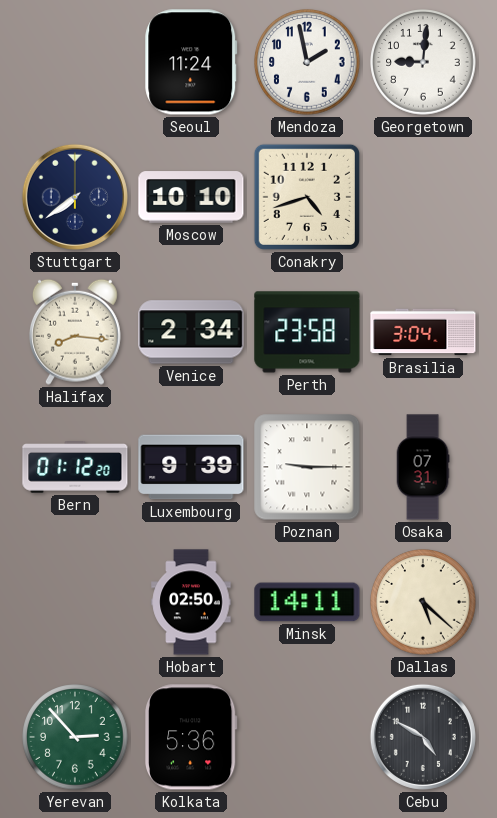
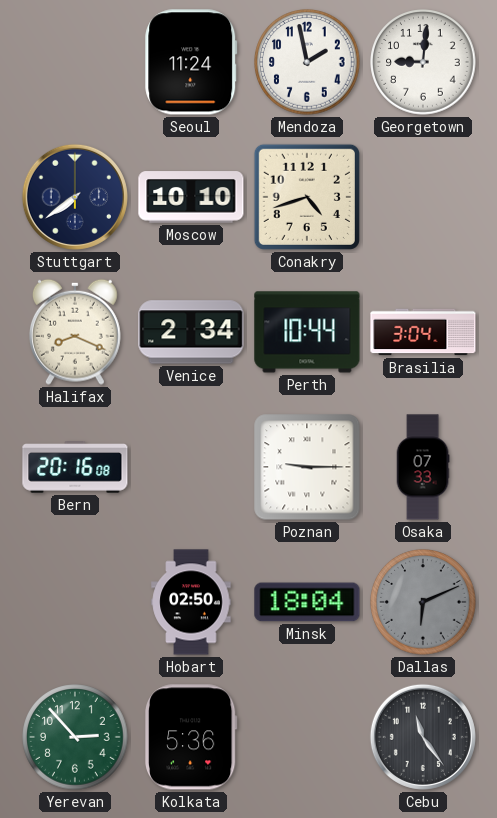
Halifax: 8:16 -> 8:19
Perth: 23:58 -> 10:44
Bern: 01:12 -> 20:16
Luxembourg: 9:39 -> none
Osaka: 07:31 -> 07:33
Minsk: 14:11 -> 18:04
Dallas: 5:22 -> 6:11
Dallas dial: cream -> grey
Cebu: 4:50 -> 11:24
